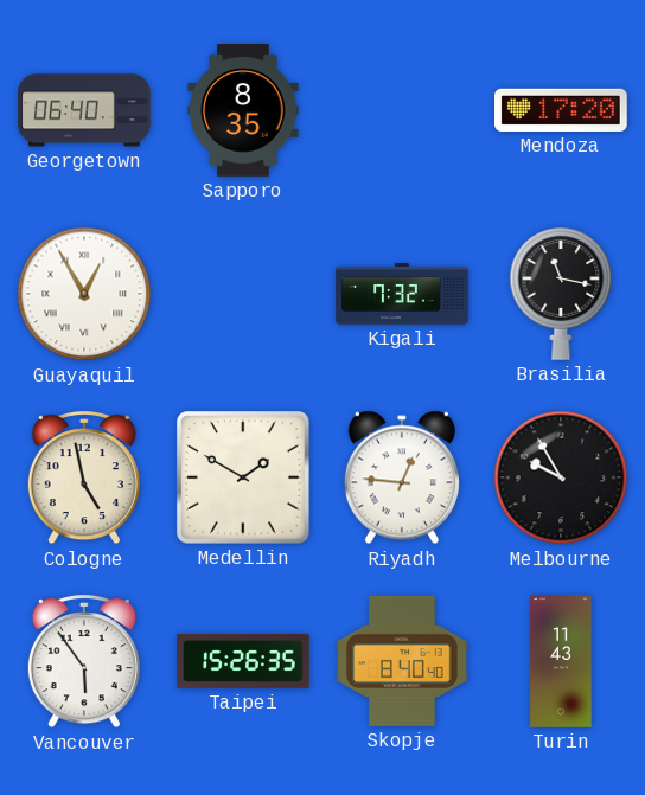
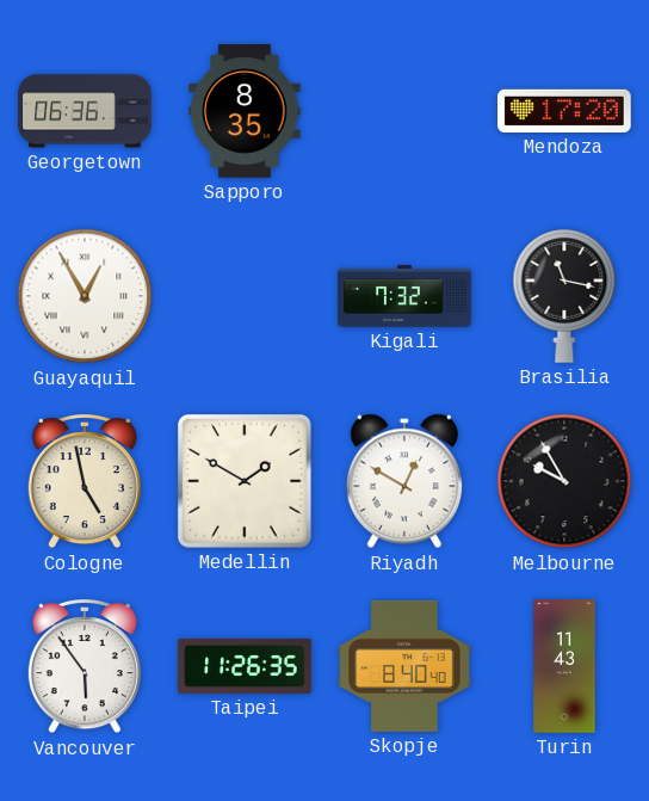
Georgetown: 06:40 -> 06:36
Riyadh: 12:46 -> 12:50
Taipei: 15:26 -> 11:26
